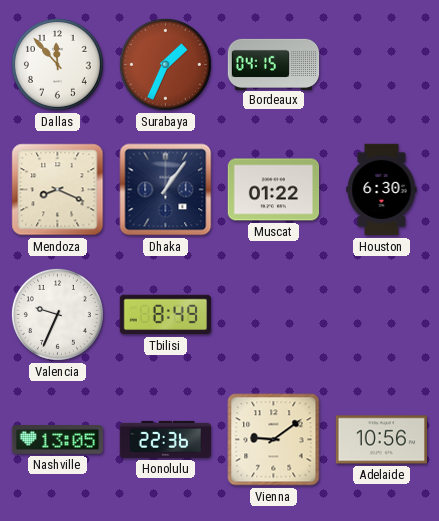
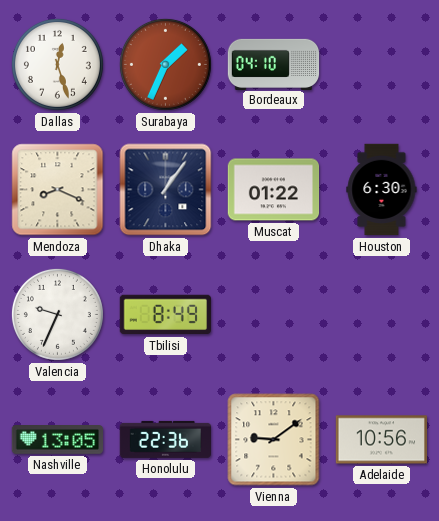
Dallas: 11:53 -> 12:27
Bordeaux: 04:15 -> 04:10
